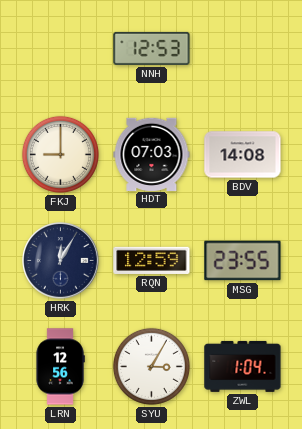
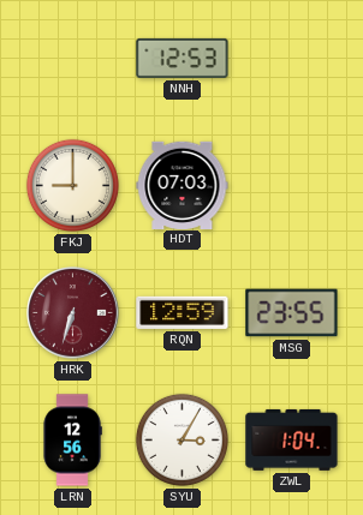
BDV: 14:08 -> none
HRK: 12:05 -> 6:33
HRK dial: navy -> burgundy
